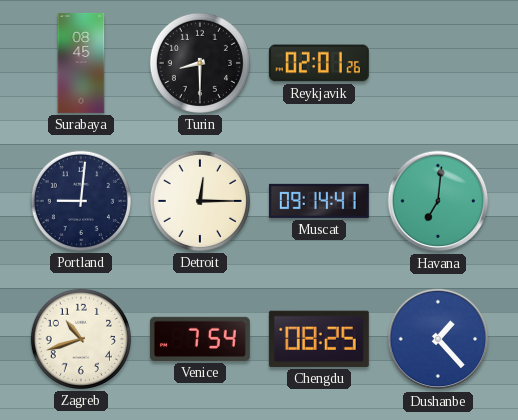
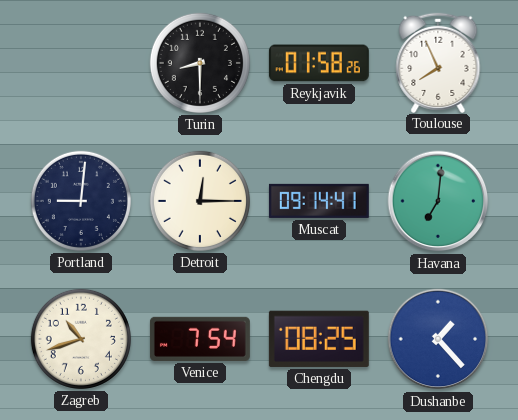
Surabaya: 08:45 -> none
Reykjavik: 02:01 -> 01:58
Toulouse: none -> 7:56
